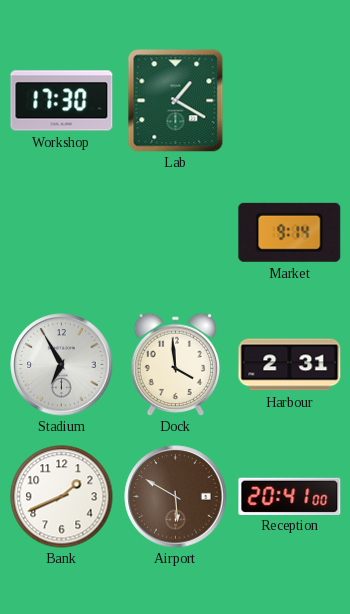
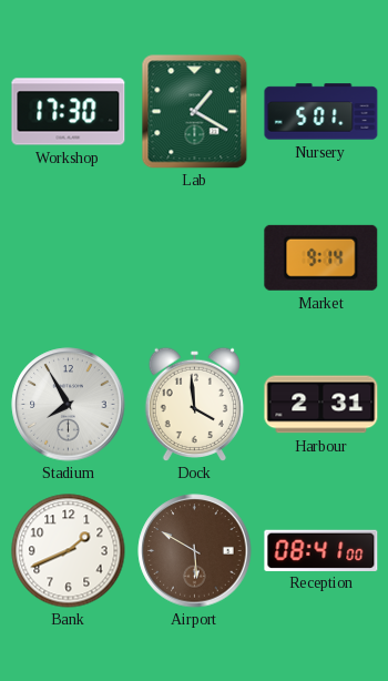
Nursery: none -> 5:01
Stadium: 6:55 -> 7:55
Reception: 20:41 -> 08:41
